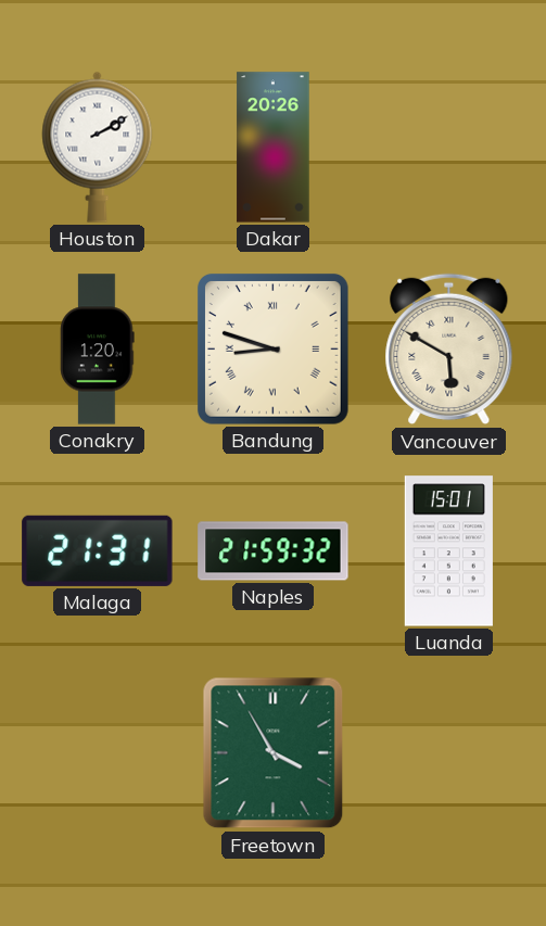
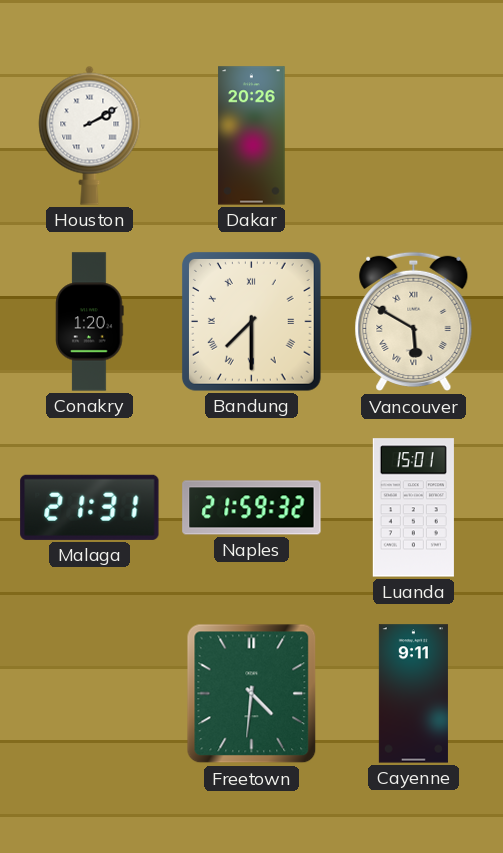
Bandung: 8:48 -> 7:30
Freetown: 3:55 -> 4:31
Cayenne: none -> 9:11
